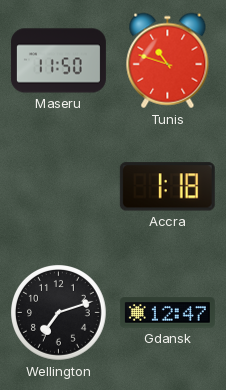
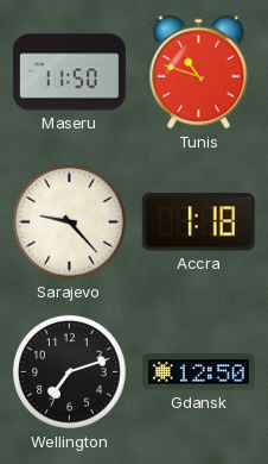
Sarajevo: none -> 9:23
Gdansk: 12:47 -> 12:50
